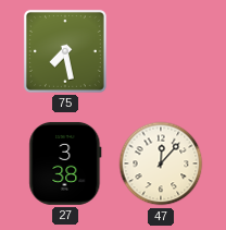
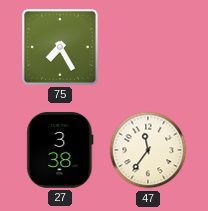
75: 7:28 -> 7:25
47: 12:07 -> 11:36
